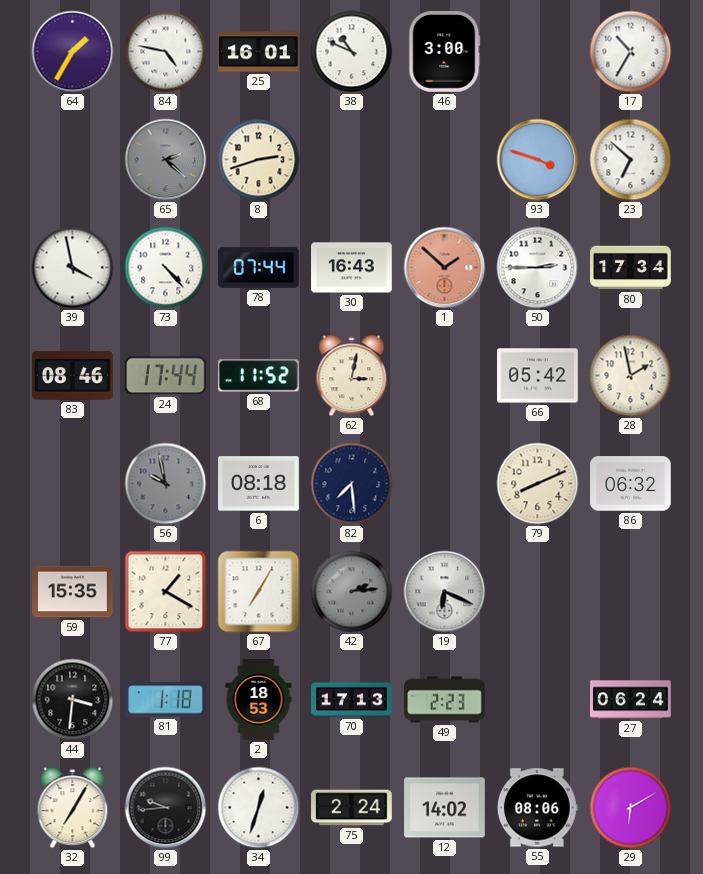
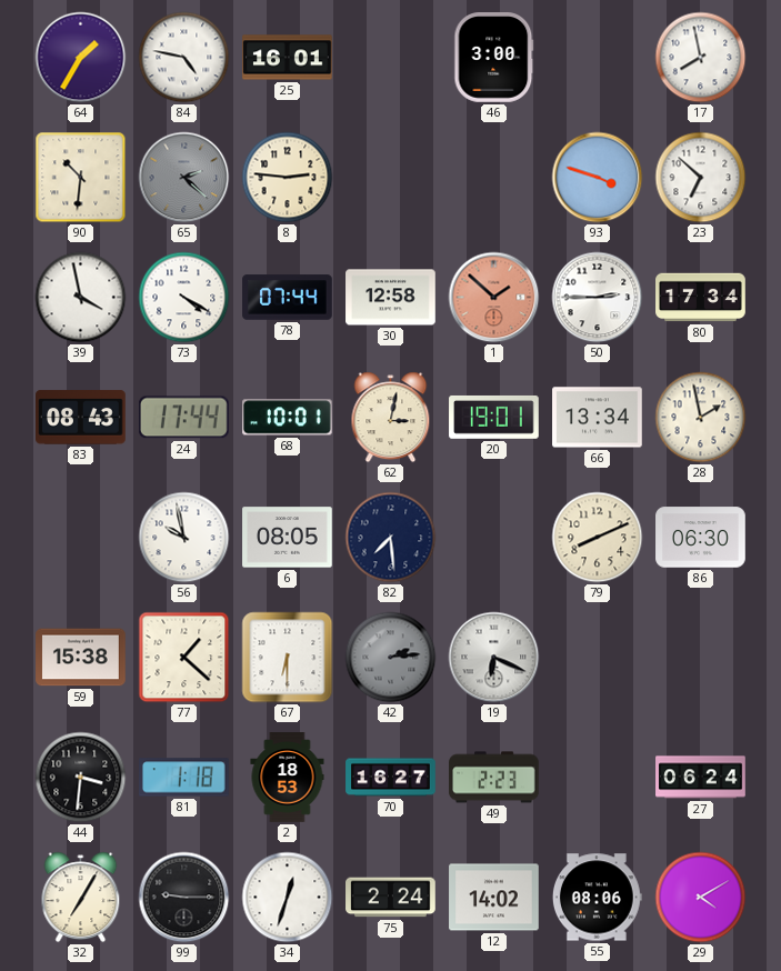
38: 10:49 -> none
17: 10:35 -> 7:58
90: none -> 10:31
8: 2:42 -> 2:46
73: 4:23 -> 4:20
30: 16:43 -> 12:58
83: 08:46 -> 08:43
68: 11:52 -> 10:01
20: none -> 19:01
66: 05:42 -> 13:34
56 dial: grey -> white
6: 08:18 -> 08:05
86: 06:32 -> 06:30
59: 15:35 -> 15:38
77: 1:20 -> 1:22
67: 7:05 -> 6:30
70: 17:13 -> 16:27
99: 9:44 -> 9:15
29: 6:10 -> 4:10
